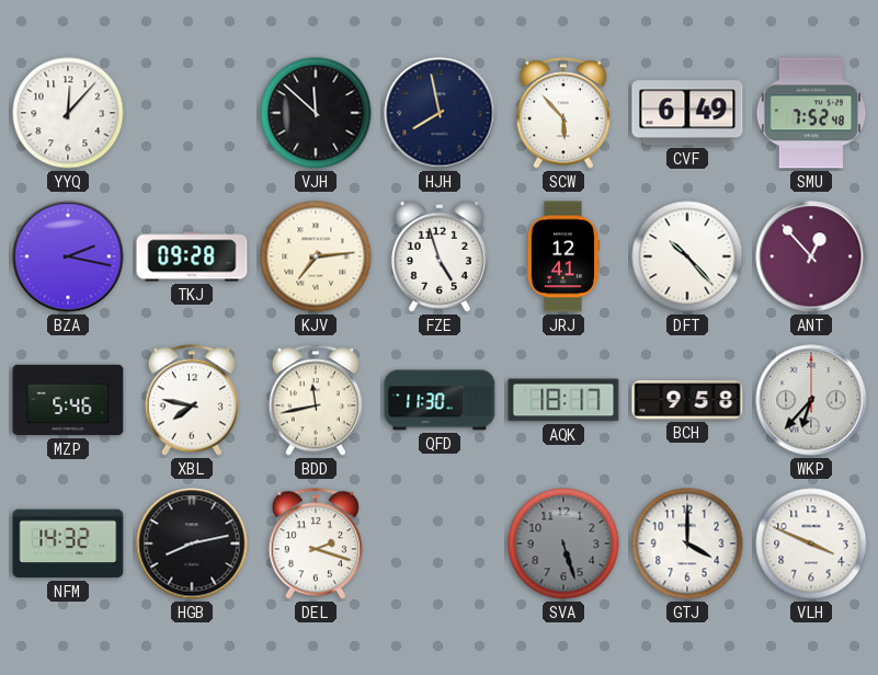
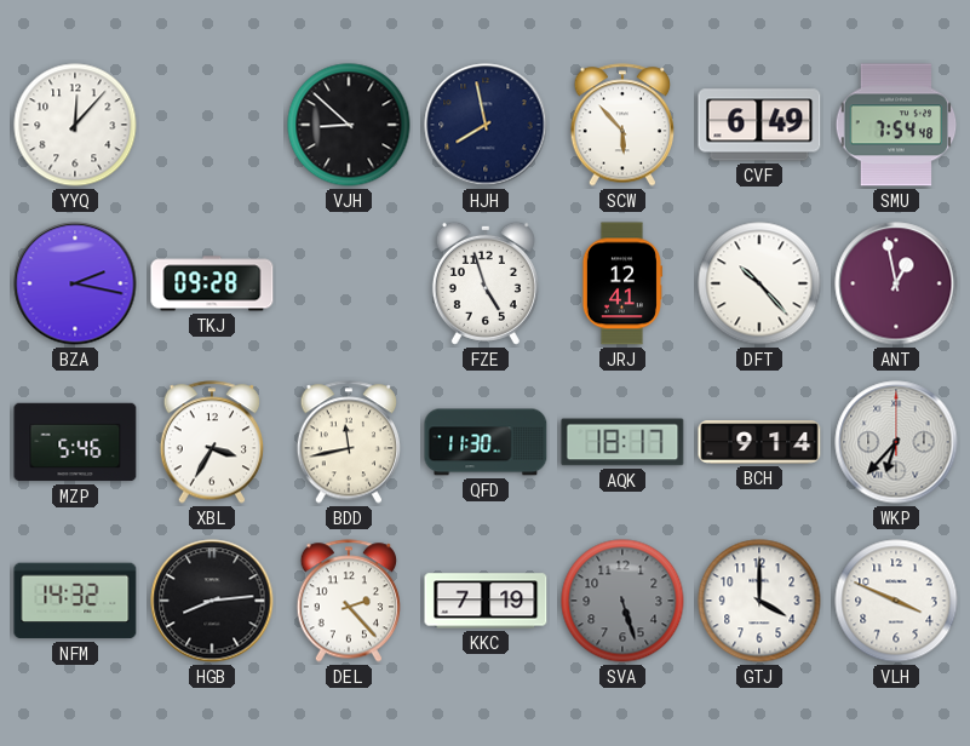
VJH: 11:52 -> 8:52
SMU: 7:52 -> 7:54
KJV: 7:14 -> none
ANT: 12:53 -> 12:58
XBL: 7:47 -> 3:35
BCH: 9:58 -> 9:14
HGB: 8:13 -> 8:14
DEL: 2:18 -> 2:23
KKC: none -> 7:19
